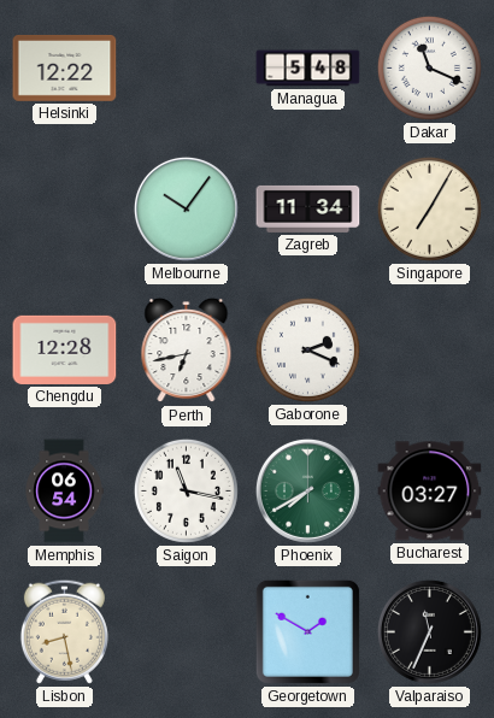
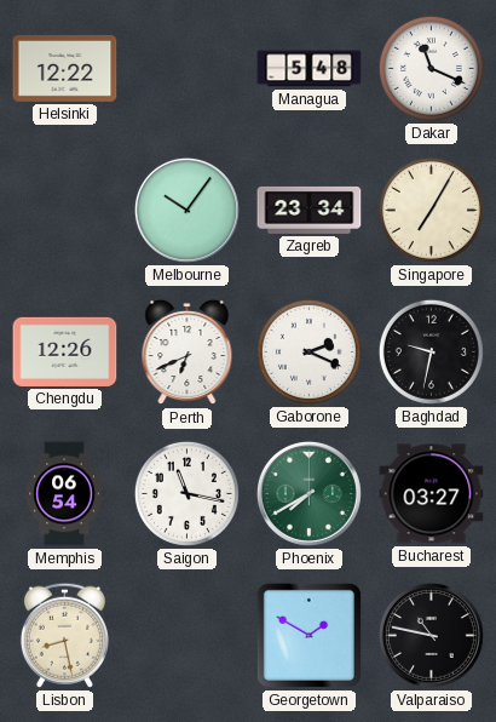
Zagreb: 11:34 -> 23:34
Chengdu: 12:28 -> 12:26
Perth: 6:43 -> 6:41
Baghdad: none -> 9:32
Valparaiso: 11:34 -> 10:47
